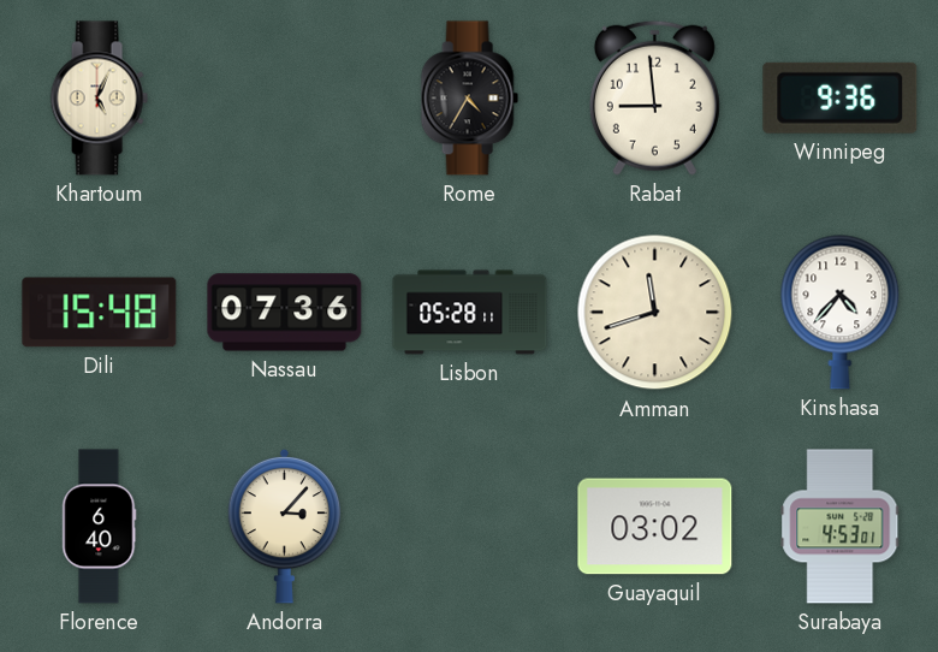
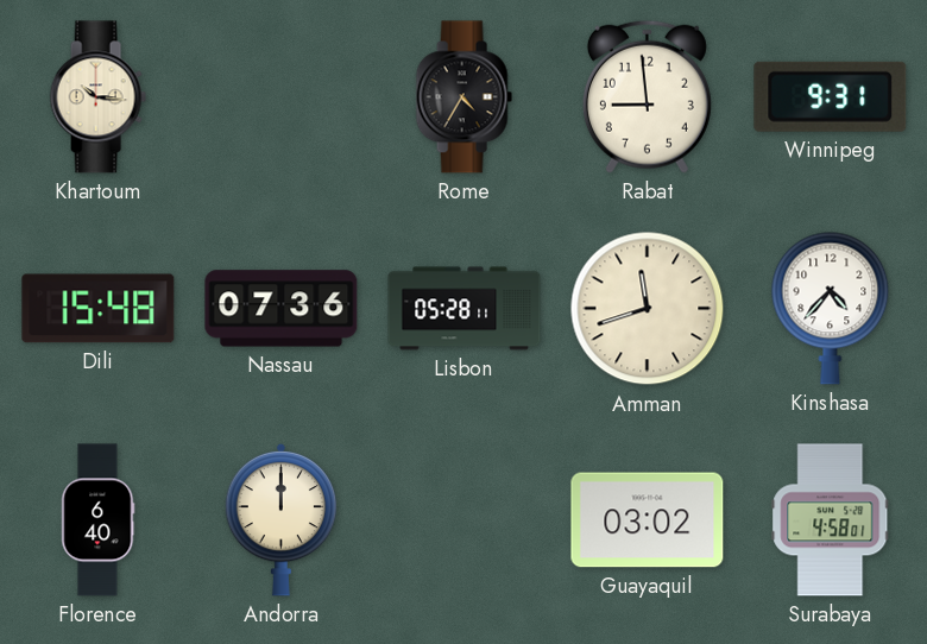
Khartoum: 5:04 -> 10:16
Winnipeg: 9:36 -> 9:31
Andorra: 3:07 -> 12:00
Surabaya: 4:53 -> 4:58
